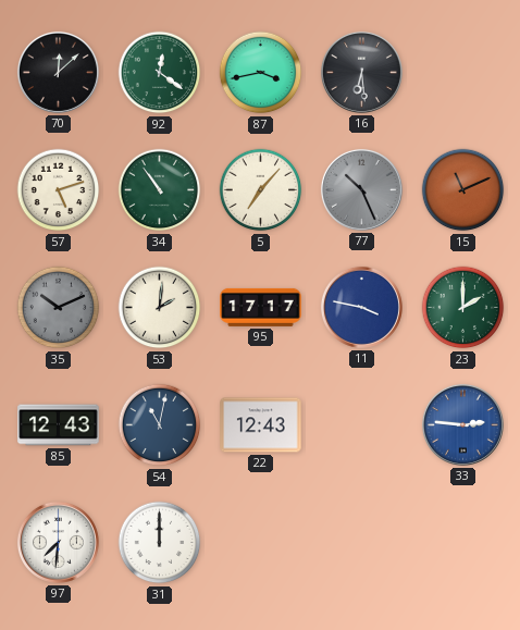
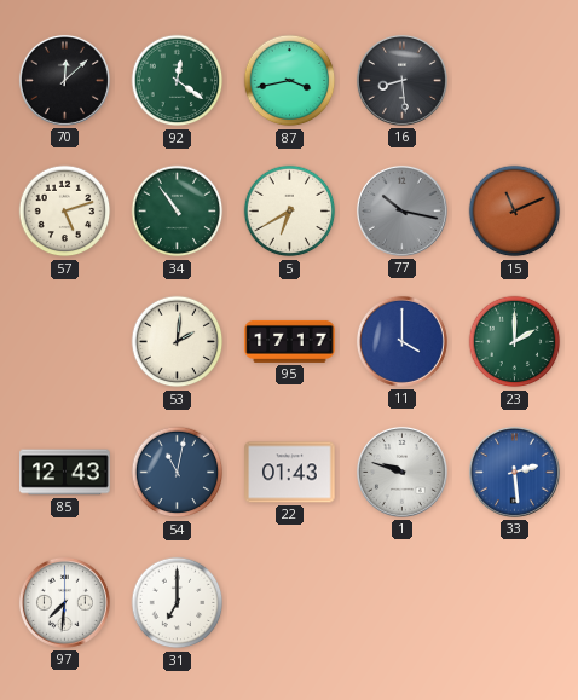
16: 6:29 -> 8:29
5: 7:07 -> 6:40
77: 10:26 -> 10:17
35: 10:11 -> none
11: 3:47 -> 4:00
22: 12:43 -> 01:43
1: none -> 9:48
33: 2:46 -> 2:29
31: 12:00 -> 7:00
